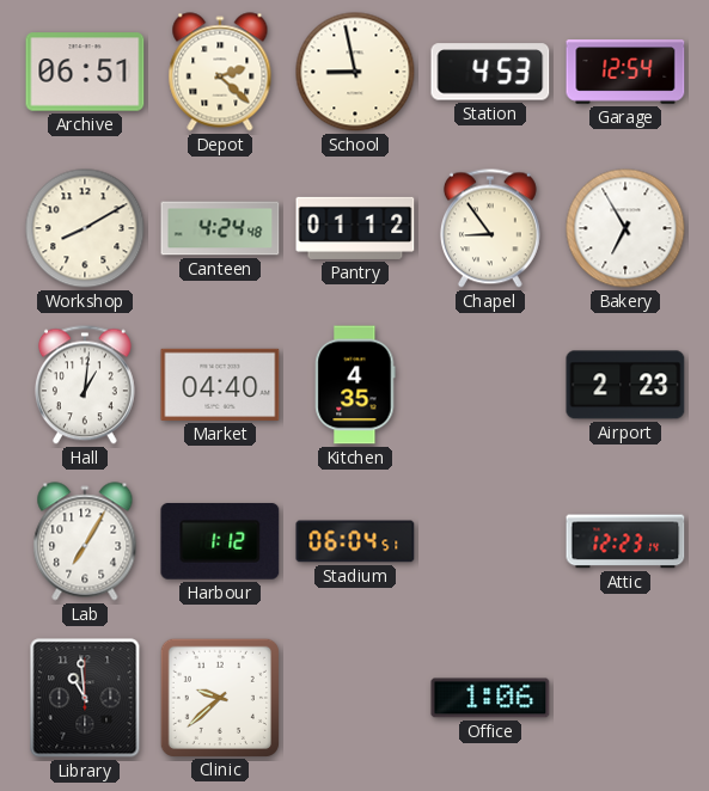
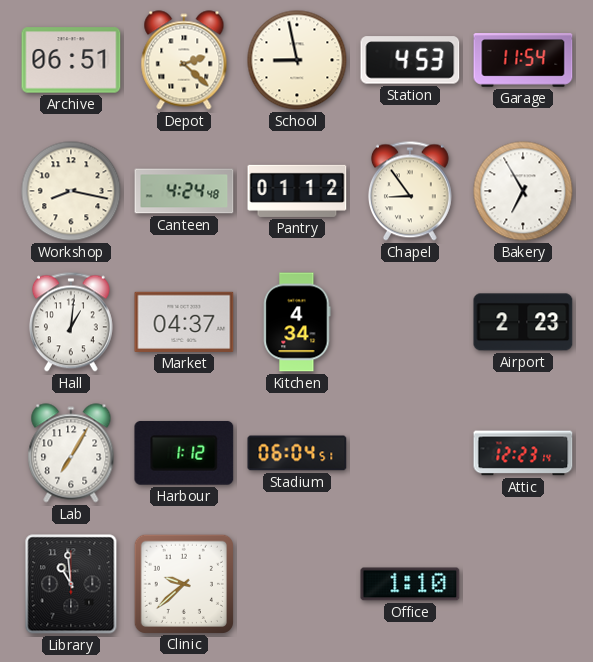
Garage: 12:54 -> 11:54
Workshop: 8:10 -> 8:17
Market: 04:40 -> 04:37
Kitchen: 4:35 -> 4:34
Office: 1:06 -> 1:10
